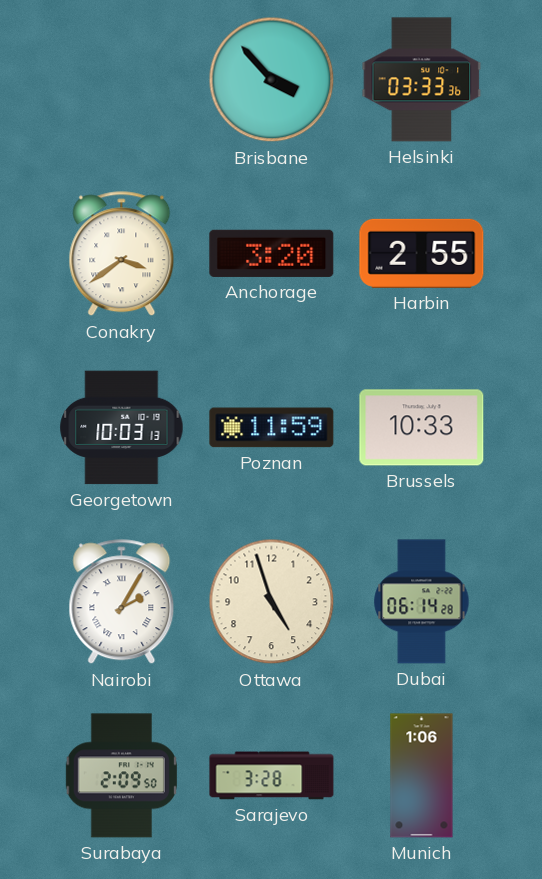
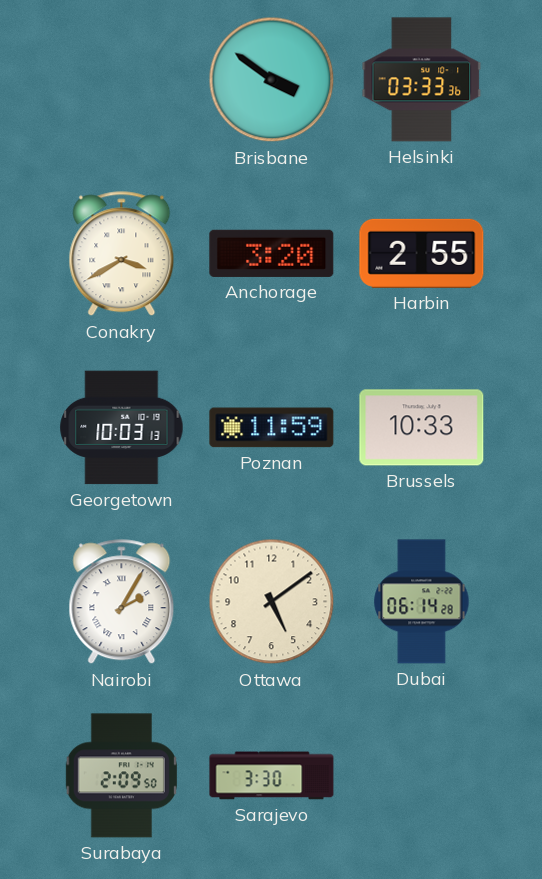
Brisbane: 3:53 -> 3:51
Conakry: 3:39 -> 3:40
Ottawa: 4:57 -> 5:09
Sarajevo: 3:28 -> 3:30
Munich: 1:06 -> none
